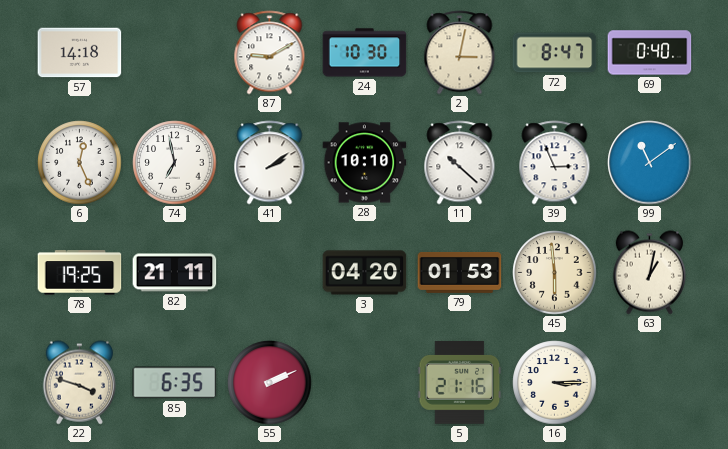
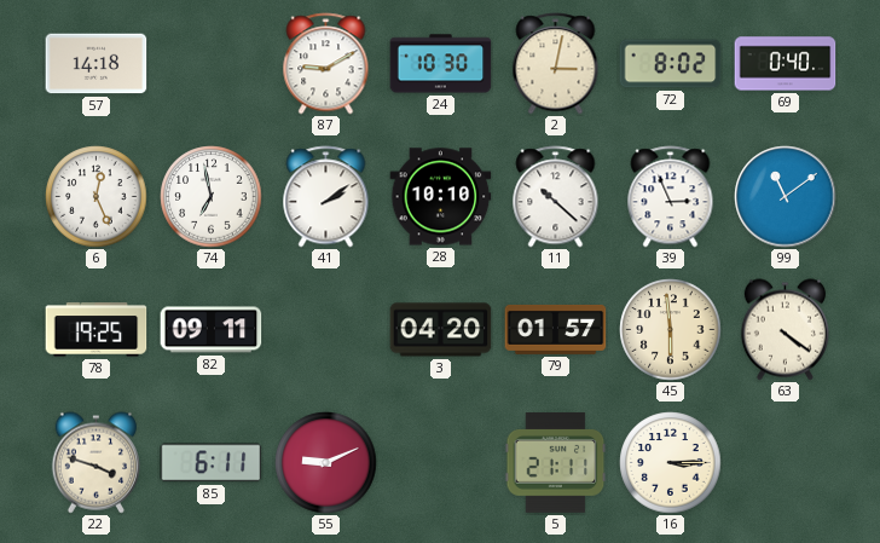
72: 8:47 -> 8:02
82: 21:11 -> 09:11
79: 01:53 -> 01:57
63: 1:02 -> 4:21
85: 6:35 -> 6:11
55: 2:11 -> 9:11
5: 21:16 -> 21:11
